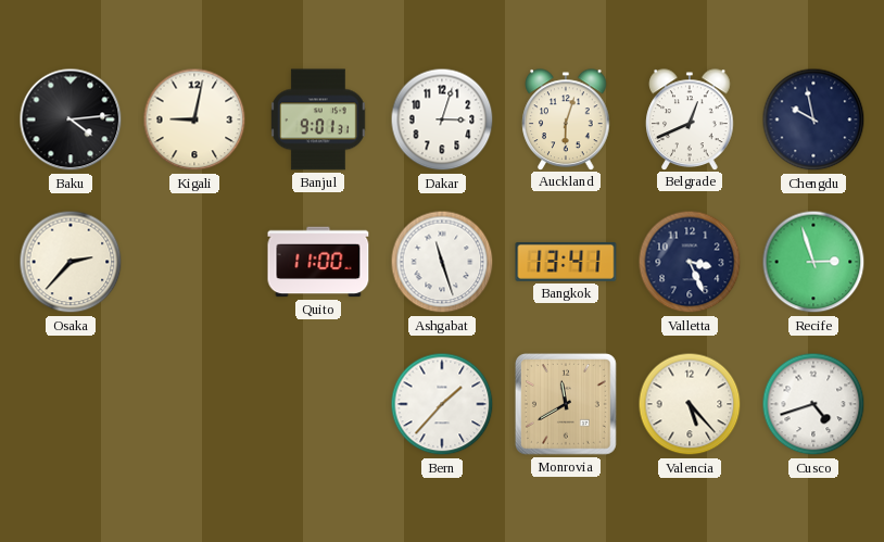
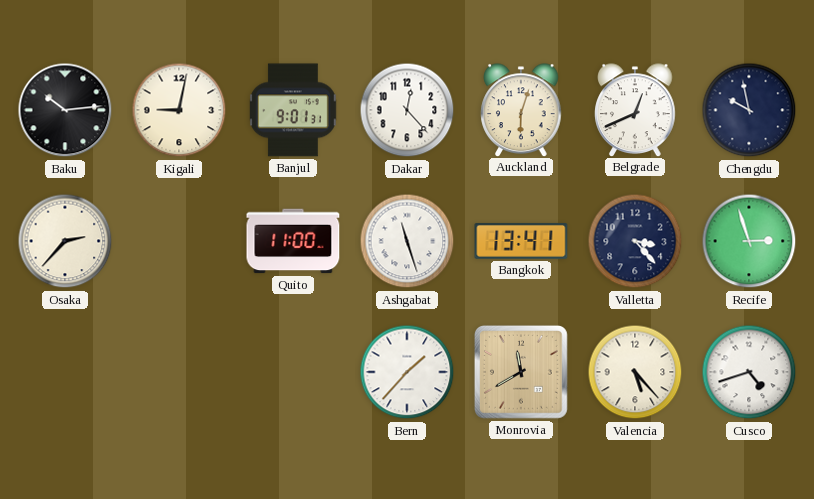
Baku: 4:14 -> 10:14
Dakar: 3:03 -> 12:23
Valletta: 3:26 -> 3:23
